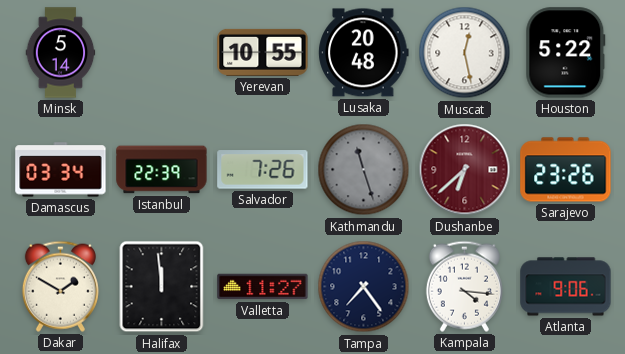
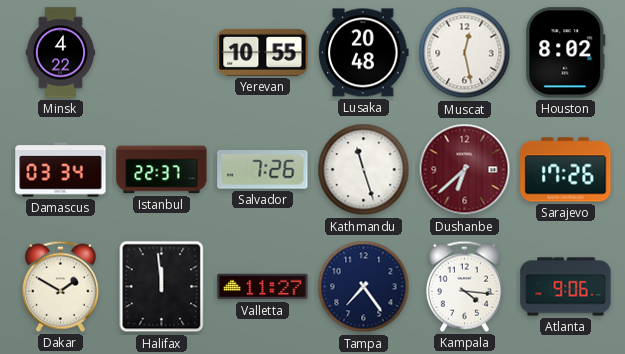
Minsk: 5:14 -> 4:22
Houston: 5:22 -> 8:02
Istanbul: 22:39 -> 22:37
Kathmandu dial: grey -> white
Sarajevo: 23:26 -> 17:26
